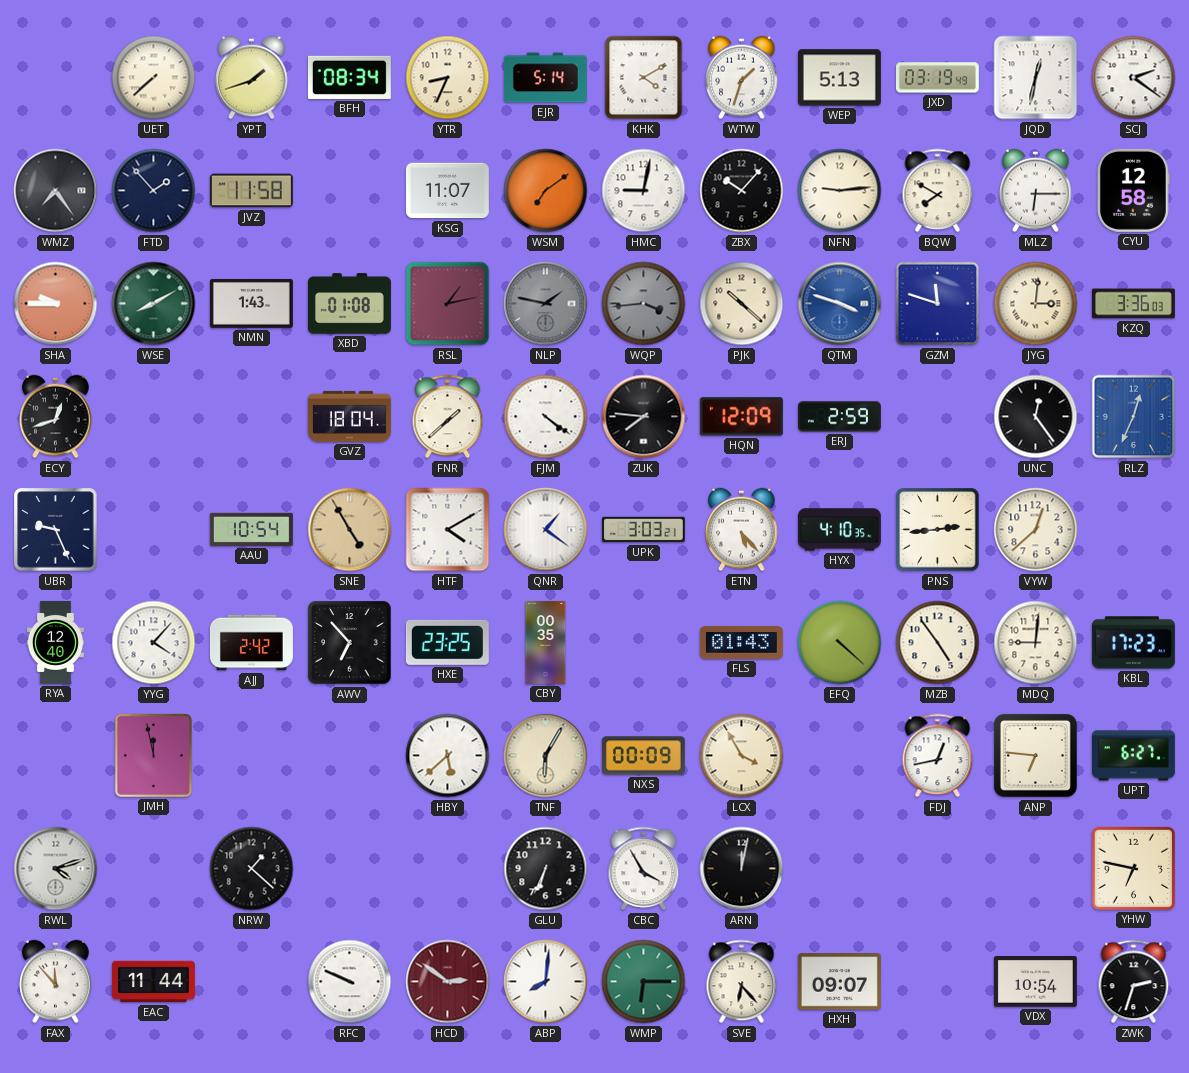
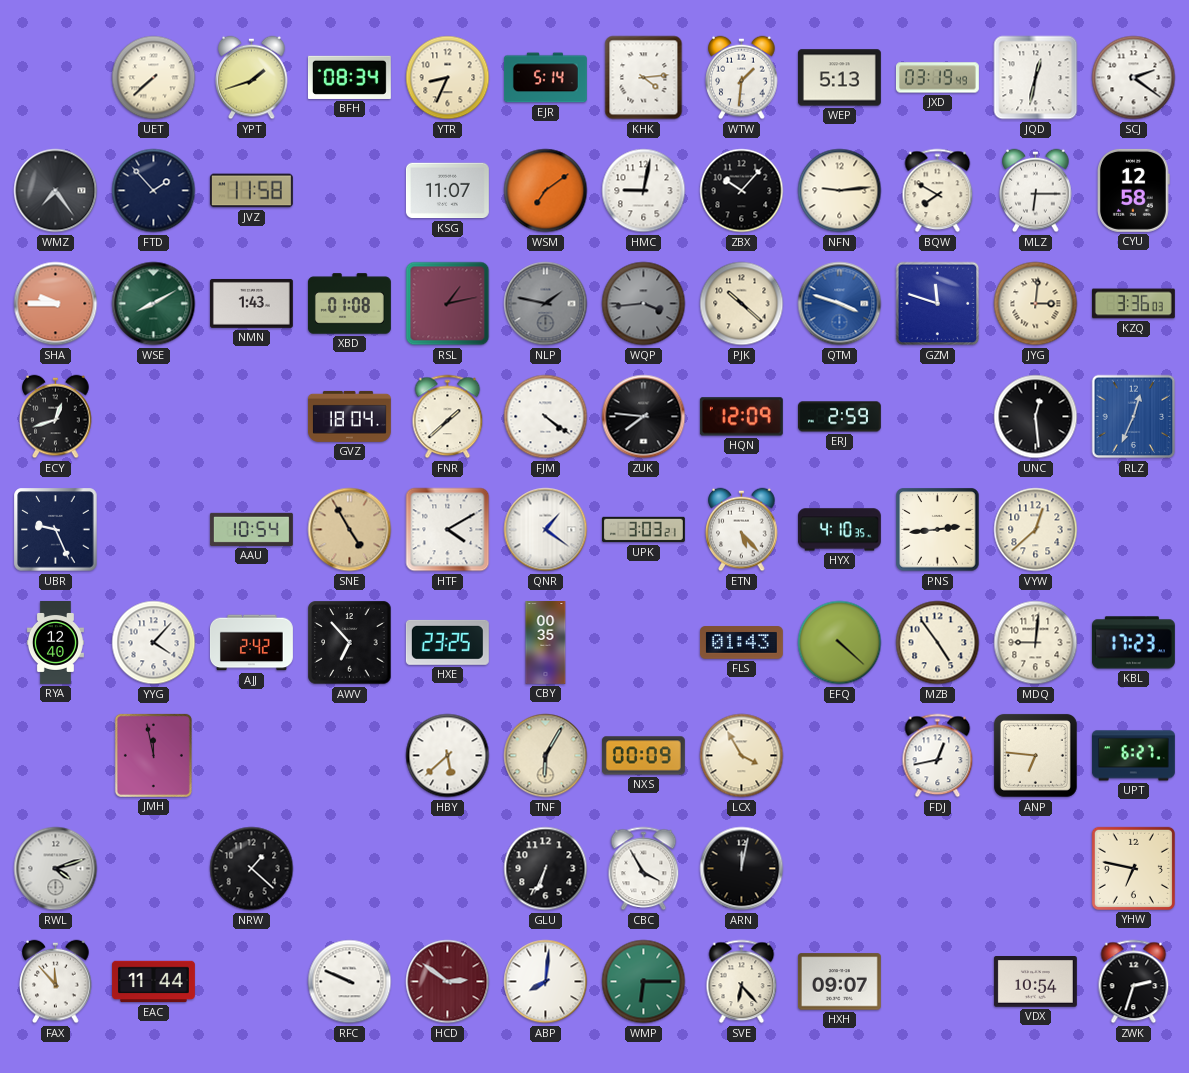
KHK: 4:10 -> 4:14
WTW: 1:33 -> 1:31
UNC: 12:24 -> 12:29
